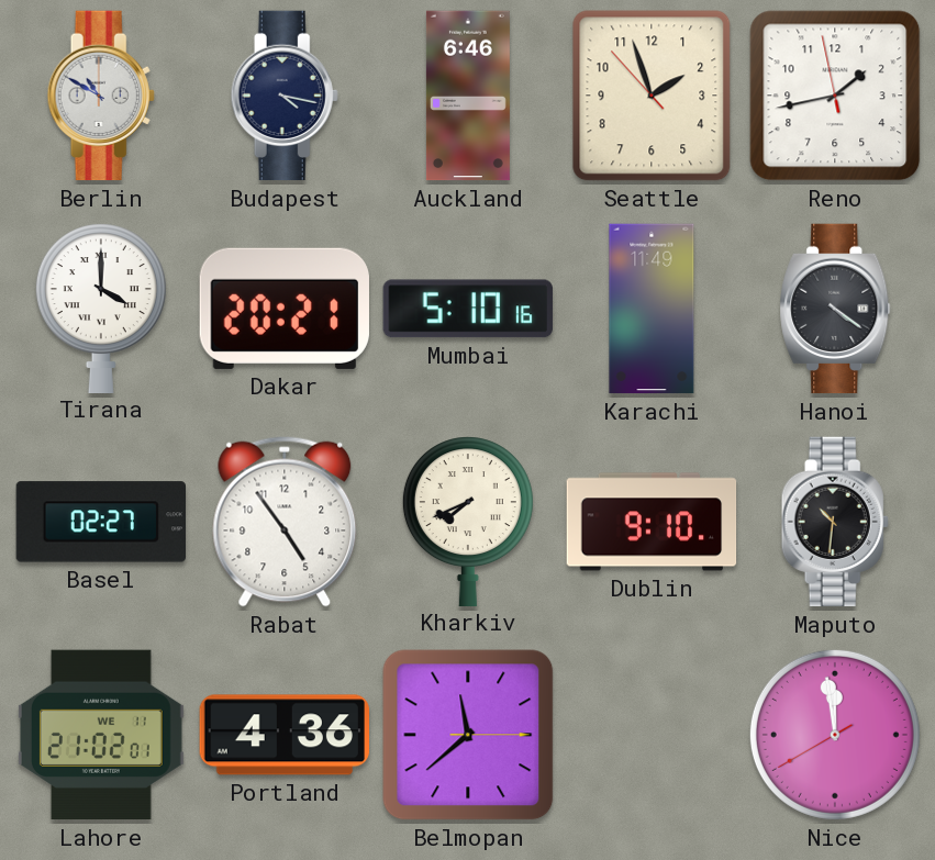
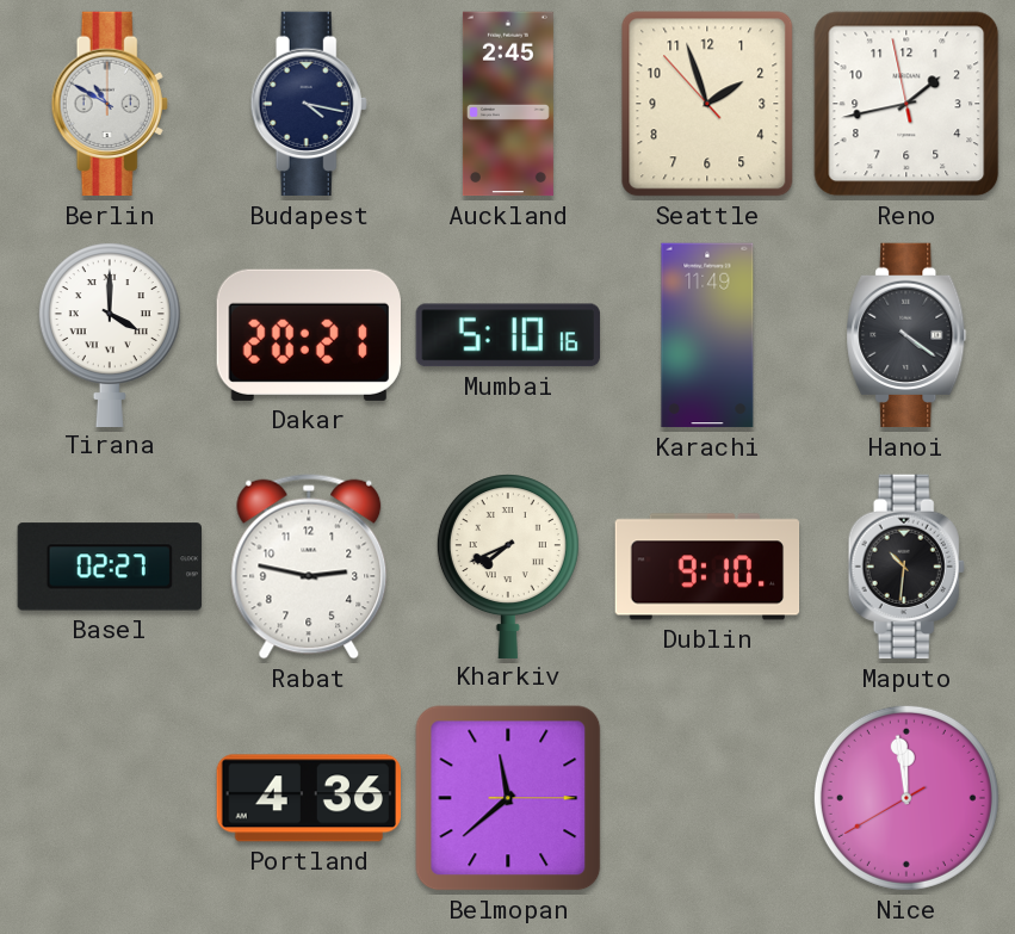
Auckland: 6:46 -> 2:45
Rabat: 4:54 -> 2:47
Lahore: 21:02 -> none
